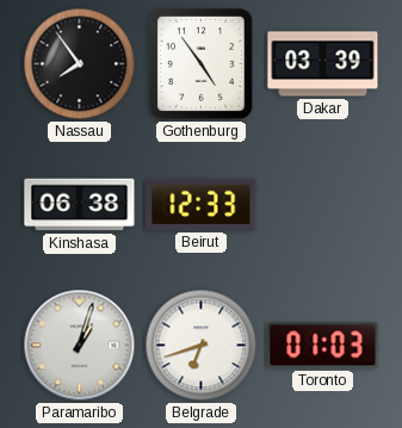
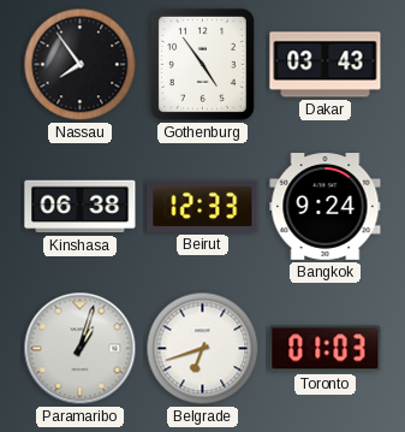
Dakar: 03:39 -> 03:43
Bangkok: none -> 9:24
